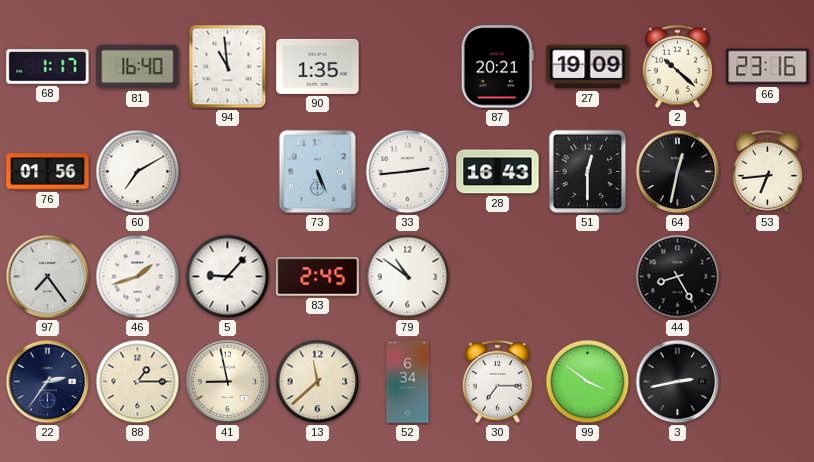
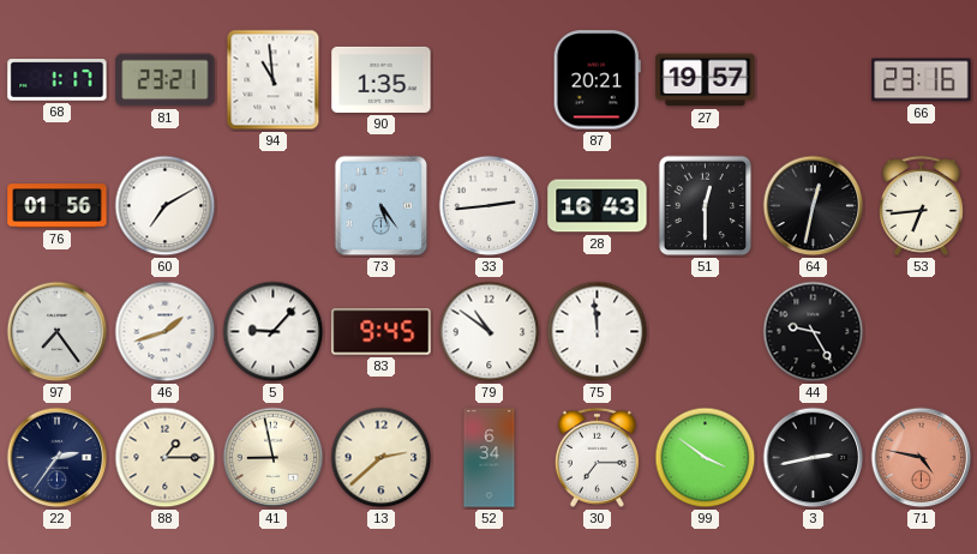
81: 16:40 -> 23:21
27: 19:09 -> 19:57
2: 10:22 -> none
73: 5:26 -> 5:24
83: 2:45 -> 9:45
75: none -> 11:59
44: 8:25 -> 9:25
13: 11:38 -> 2:38
71: none -> 4:47
